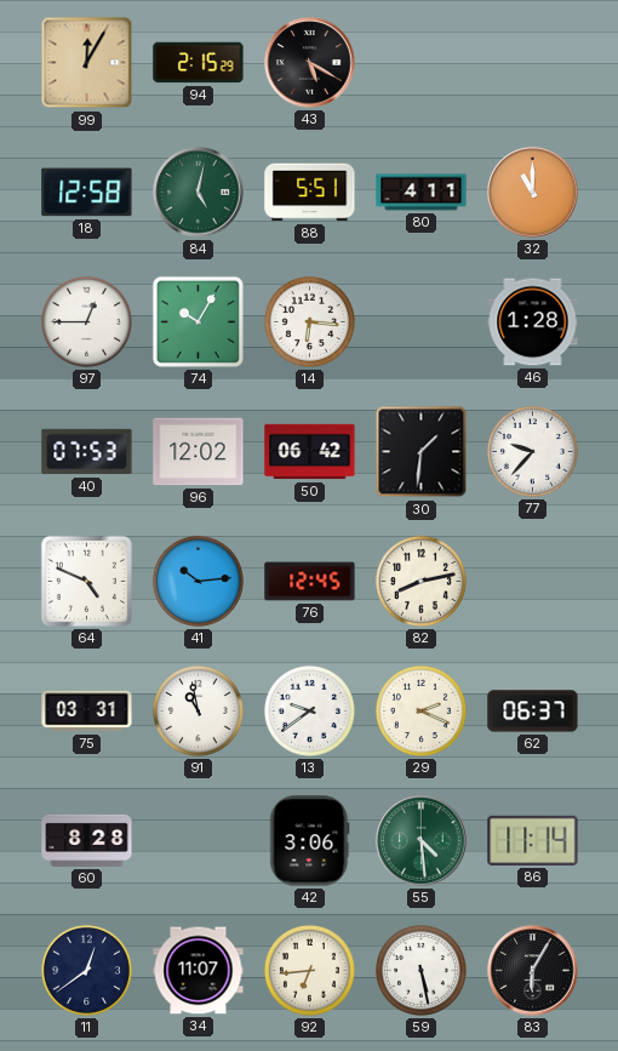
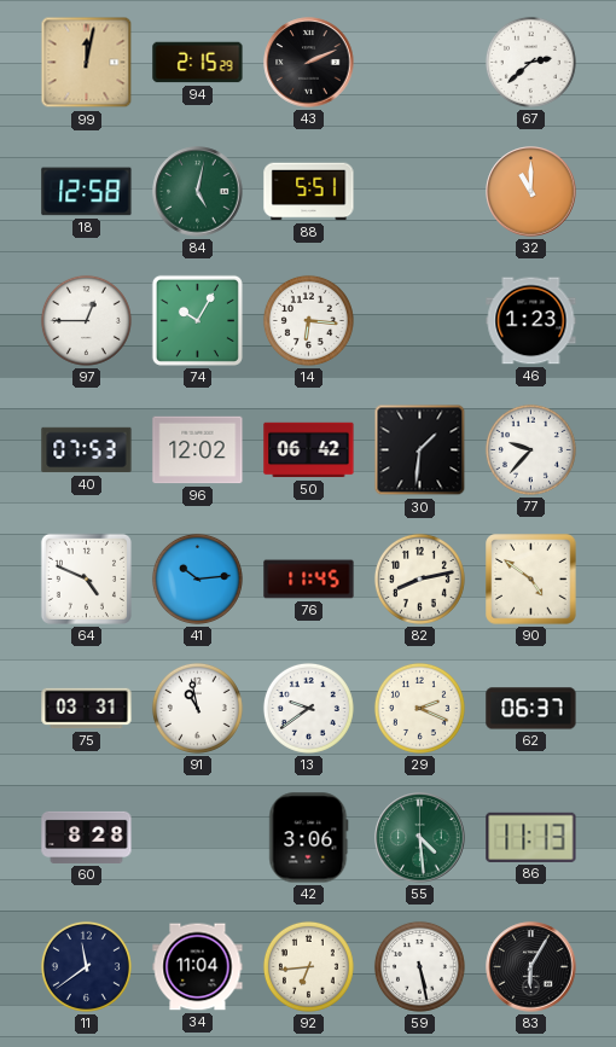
99: 12:05 -> 12:02
43: 5:20 -> 2:11
67: none -> 2:38
80: 4:11 -> none
46: 1:28 -> 1:23
76: 12:45 -> 11:45
90: none -> 4:51
86: 11:14 -> 11:13
11: 12:39 -> 11:39
34: 11:07 -> 11:04
